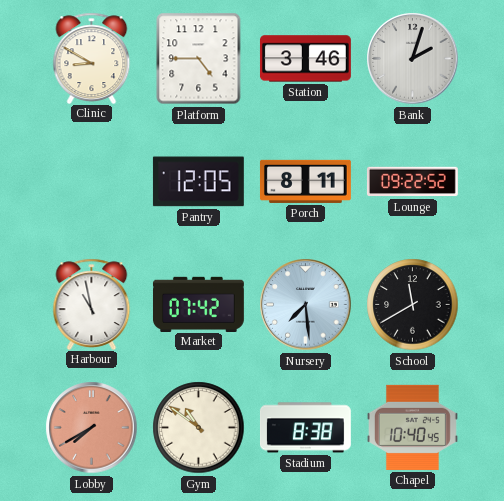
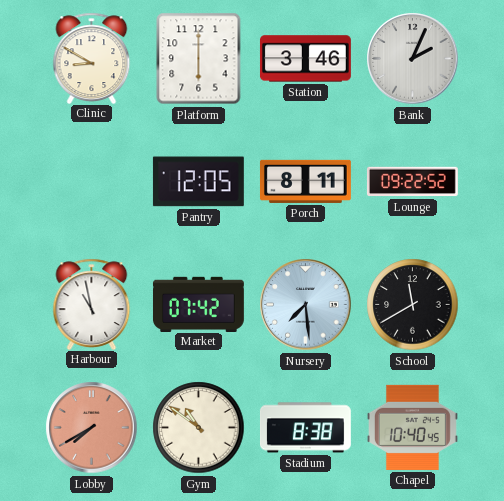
Platform: 4:45 -> 6:00
Bank: 2:03 -> 2:04
